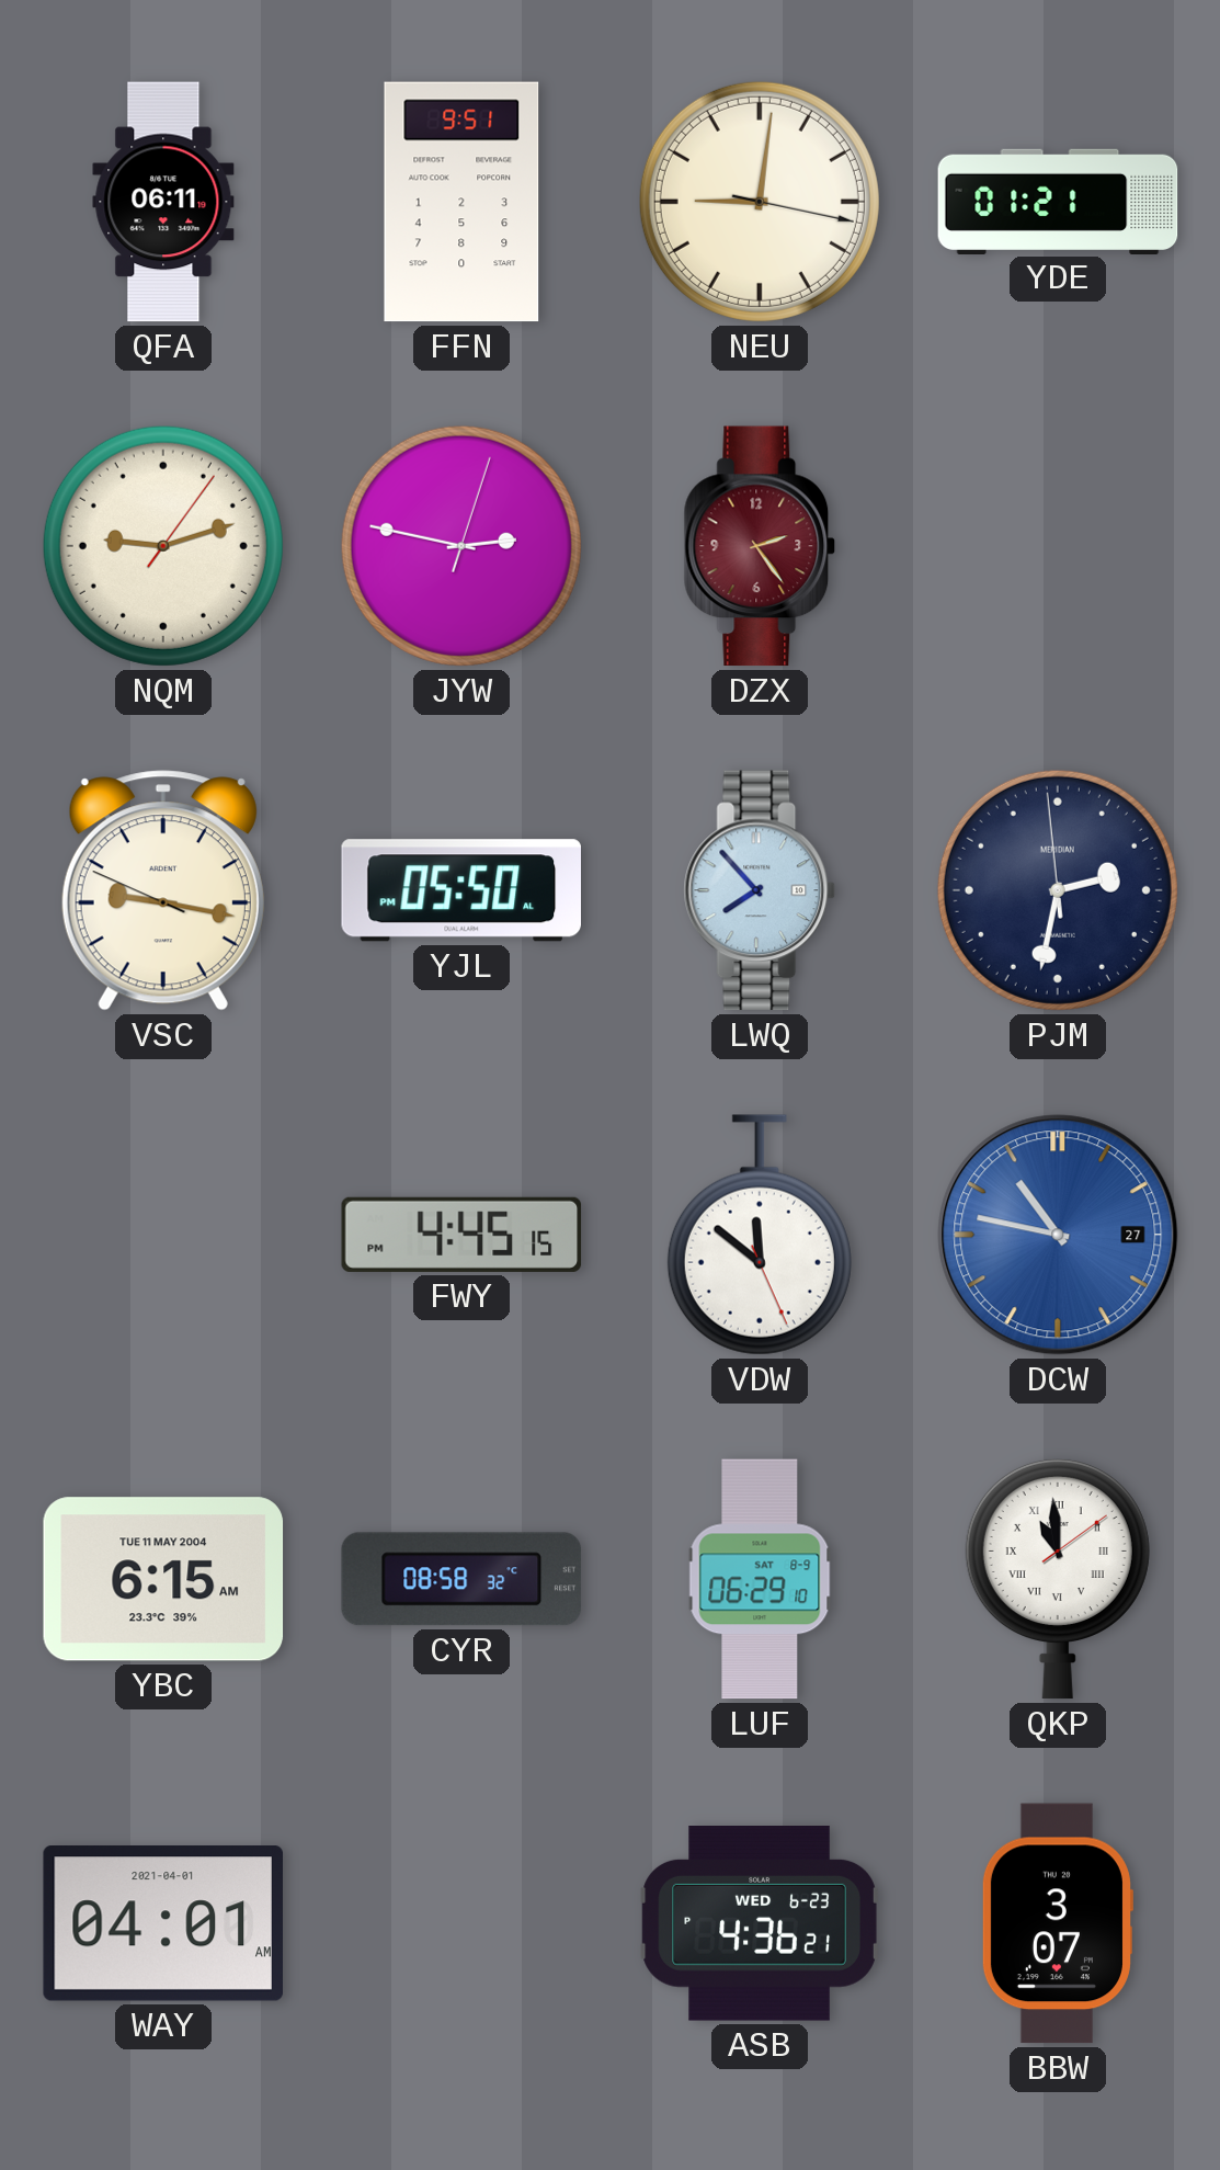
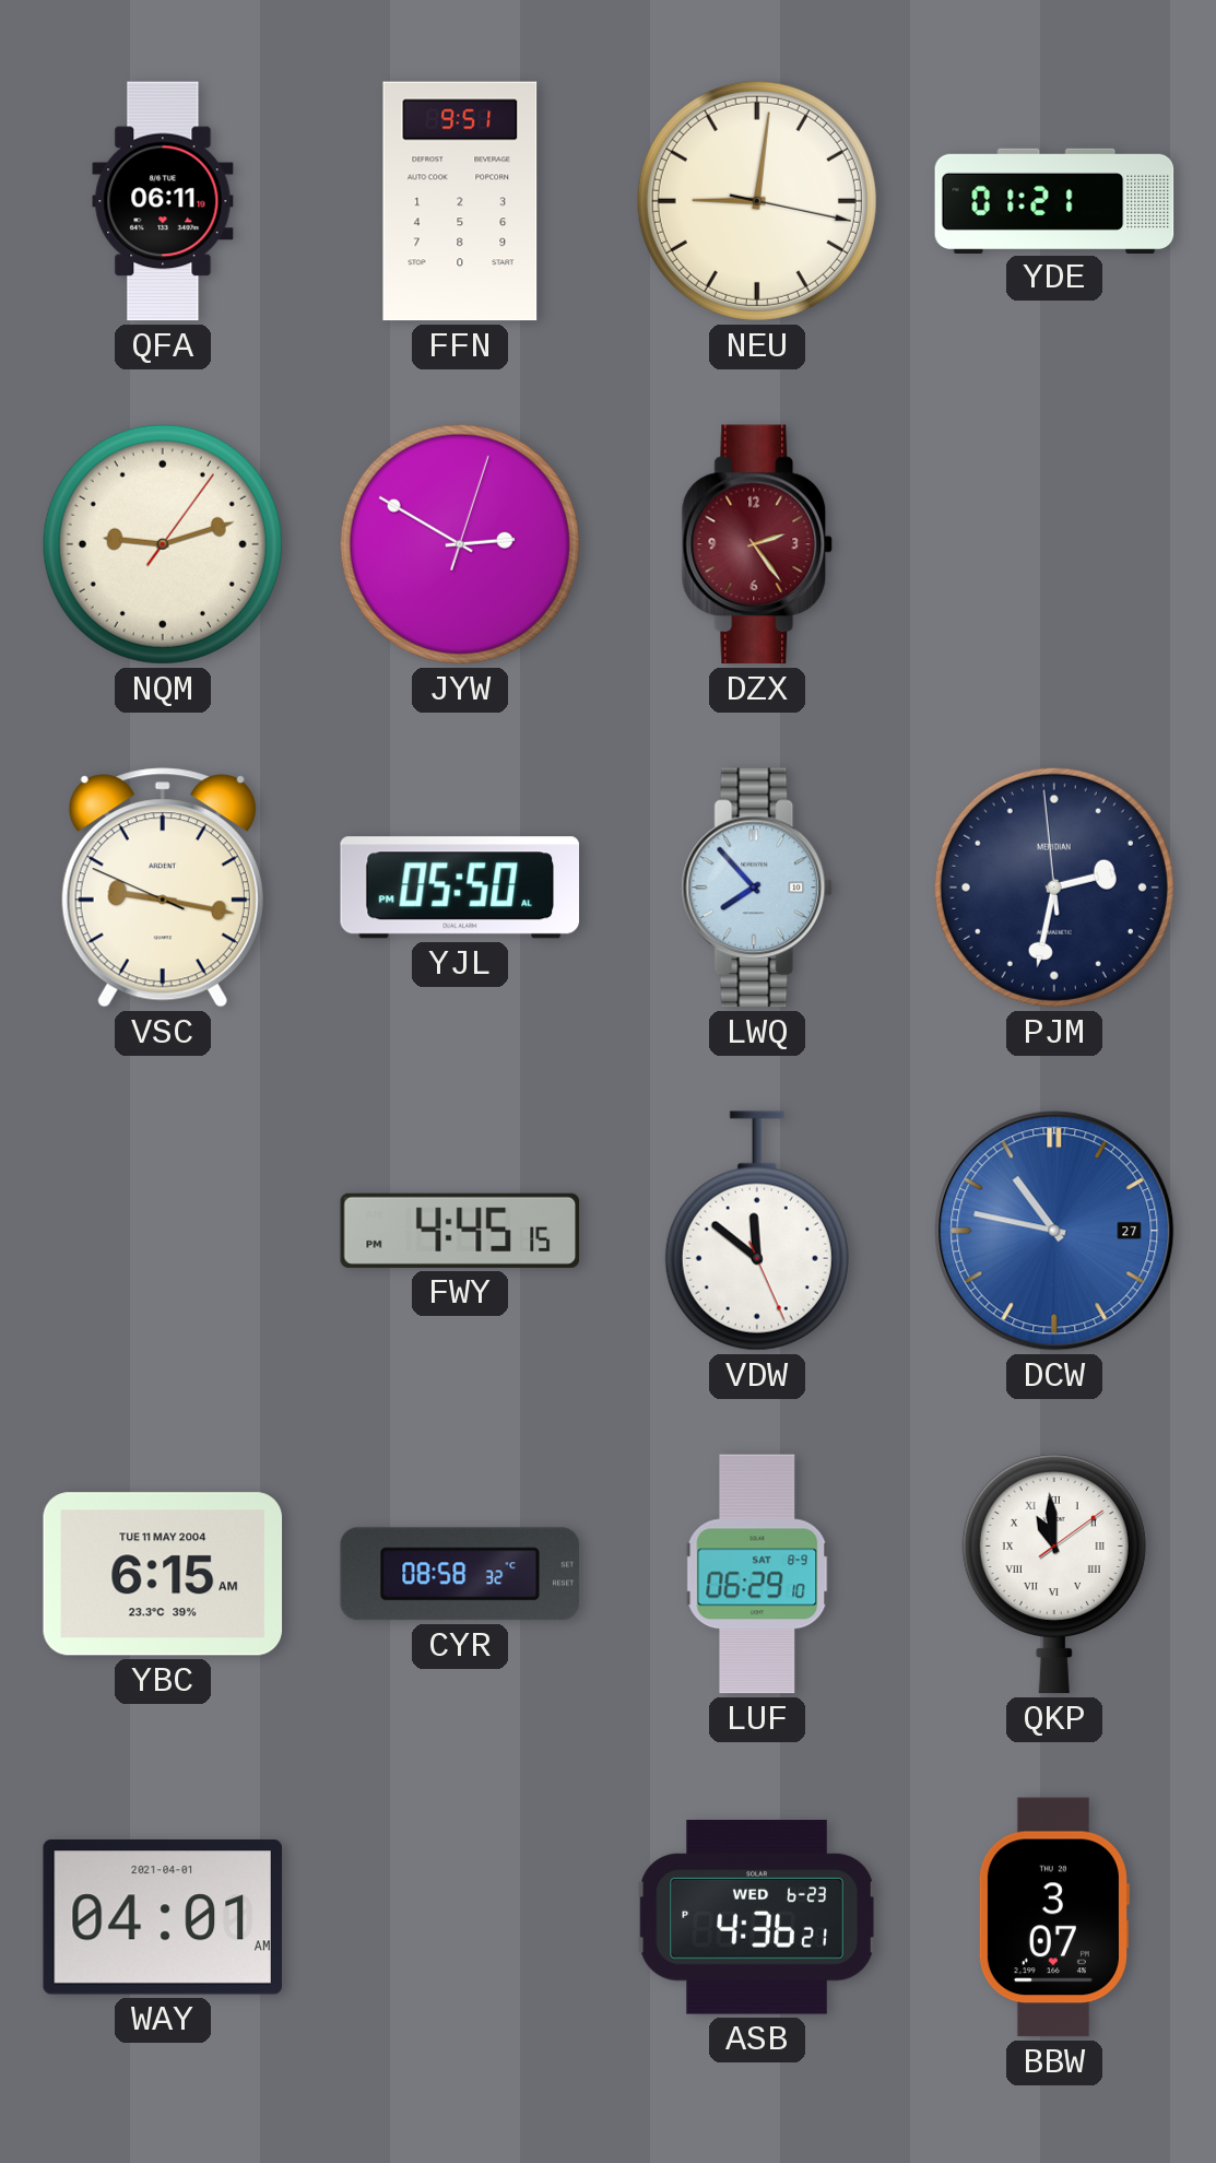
JYW: 2:47 -> 2:50
